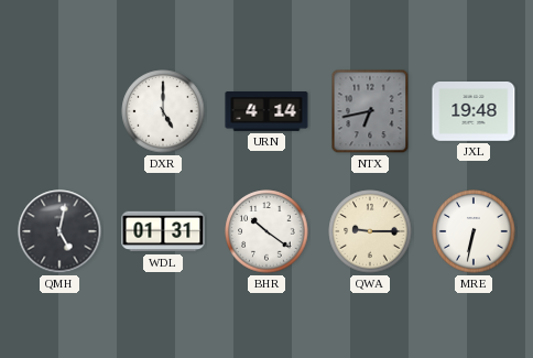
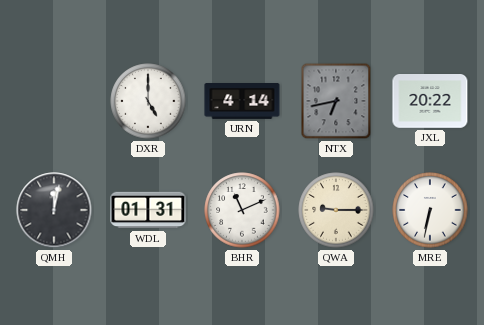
JXL: 19:48 -> 20:22
QMH: 5:02 -> 12:02
BHR: 10:21 -> 11:11
